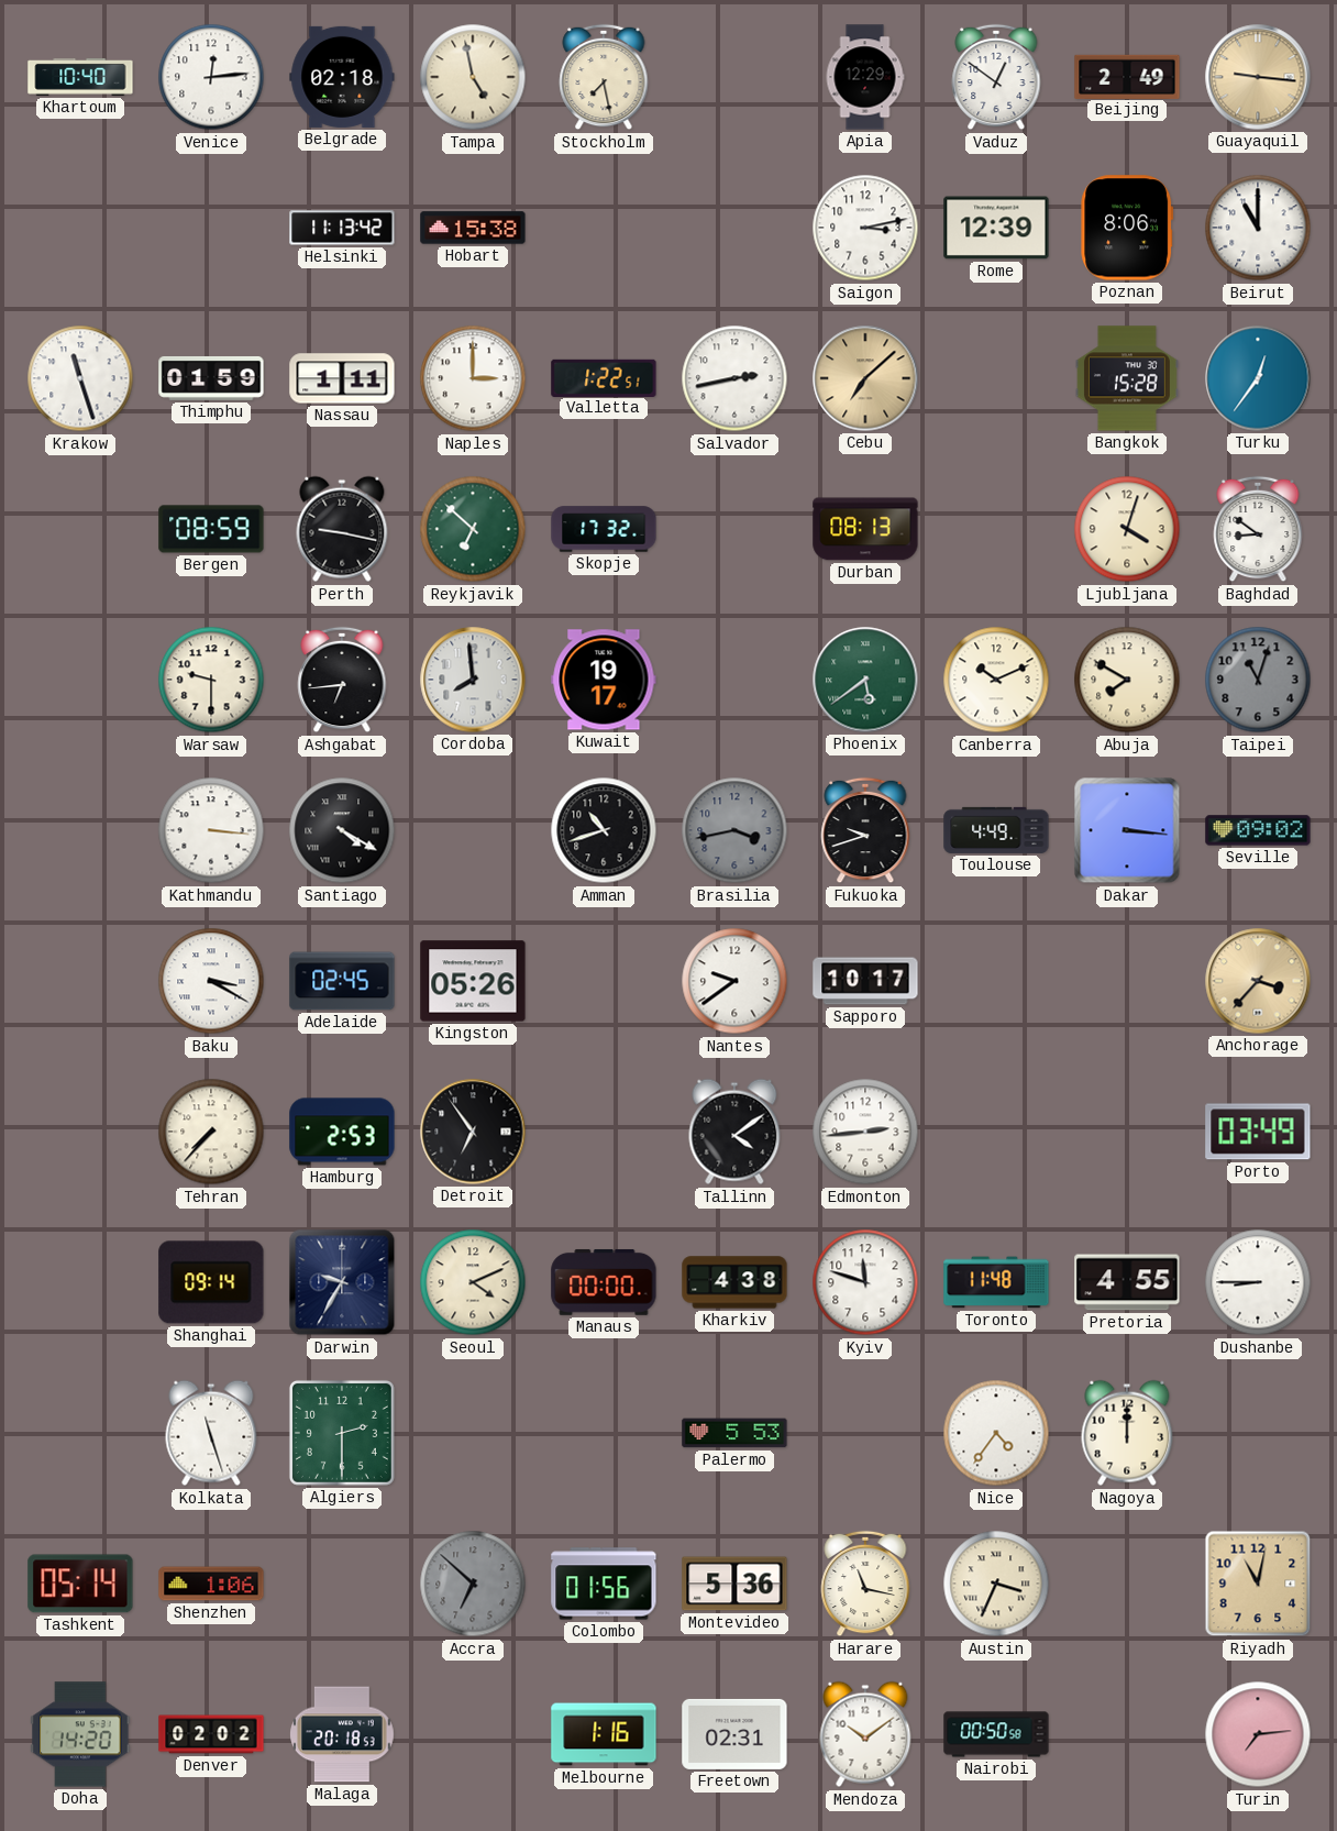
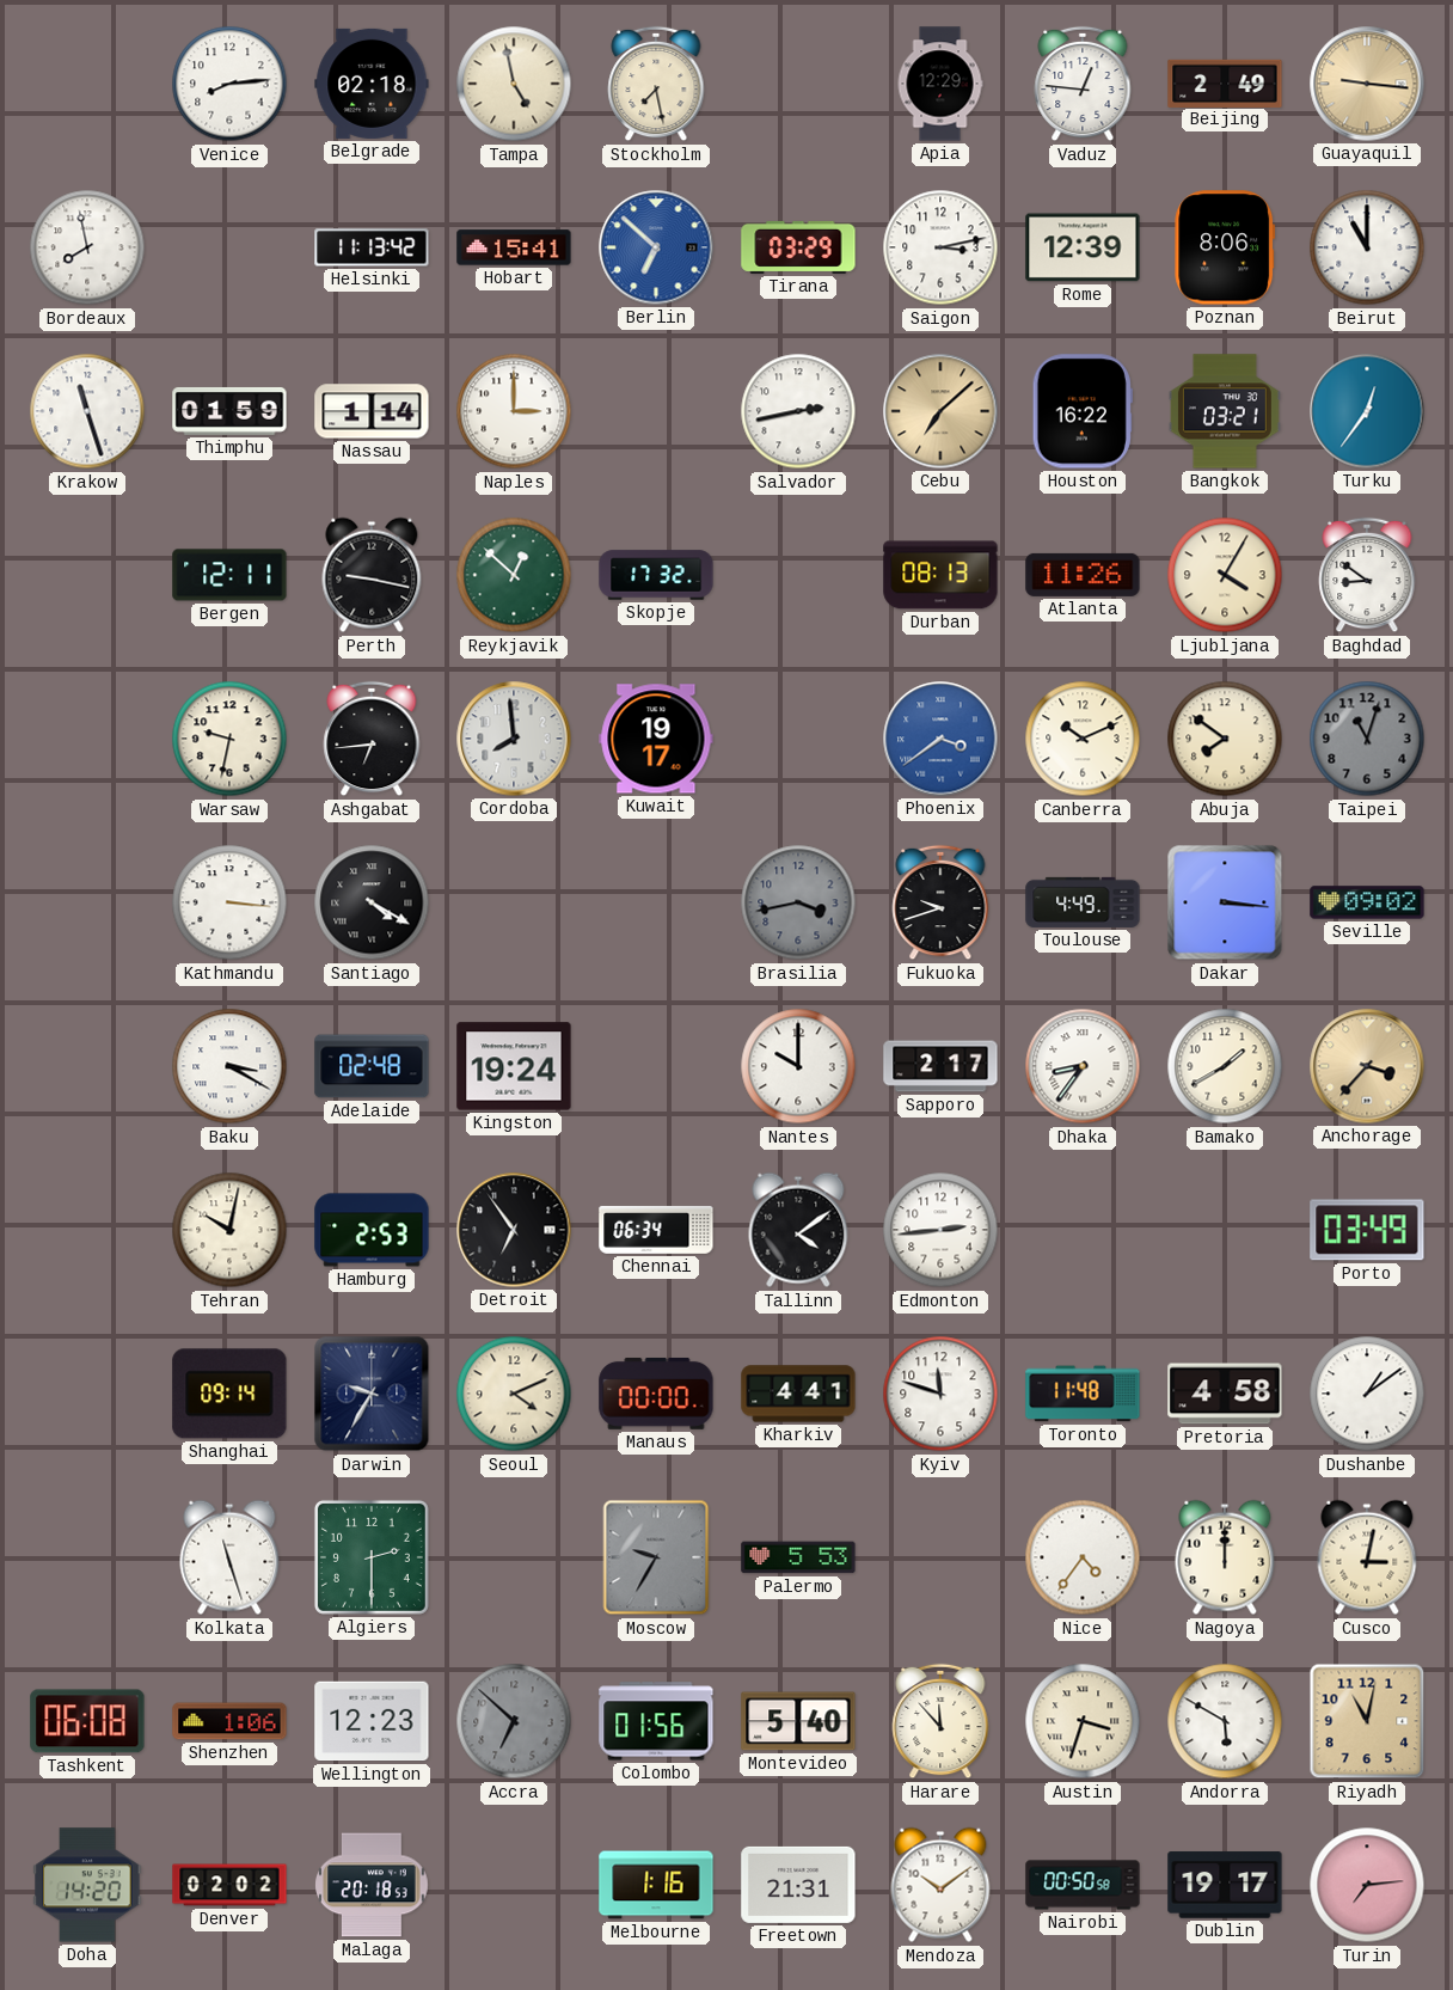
Khartoum: 10:40 -> none
Venice: 12:14 -> 8:14
Vaduz: 12:51 -> 12:46
Bordeaux: none -> 7:58
Hobart: 15:38 -> 15:41
Berlin: none -> 6:52
Tirana: none -> 03:29
Nassau: 1:11 -> 1:14
Valletta: 1:22 -> none
Houston: none -> 16:22
Bangkok: 15:28 -> 03:21
Bergen: 08:59 -> 12:11
Reykjavik: 6:52 -> 12:52
Atlanta: none -> 11:26
Ljubljana: 4:03 -> 4:05
Warsaw: 9:30 -> 9:32
Phoenix: 5:39 -> 3:39
Phoenix dial: green -> blue
Abuja: 7:50 -> 7:51
Amman: 10:42 -> none
Adelaide: 02:45 -> 02:48
Kingston: 05:26 -> 19:24
Nantes: 9:39 -> 10:00
Sapporo: 10:17 -> 2:17
Dhaka: none -> 8:36
Bamako: none -> 1:40
Tehran: 7:37 -> 10:02
Chennai: none -> 06:34
Kharkiv: 4:38 -> 4:41
Pretoria: 4:55 -> 4:58
Dushanbe: 8:45 -> 1:09
Moscow: none -> 9:35
Cusco: none -> 3:02
Tashkent: 05:14 -> 06:08
Wellington: none -> 12:23
Montevideo: 5:36 -> 5:40
Harare: 11:17 -> 11:53
Austin: 3:34 -> 3:33
Andorra: none -> 5:50
Freetown: 02:31 -> 21:31
Dublin: none -> 19:17
